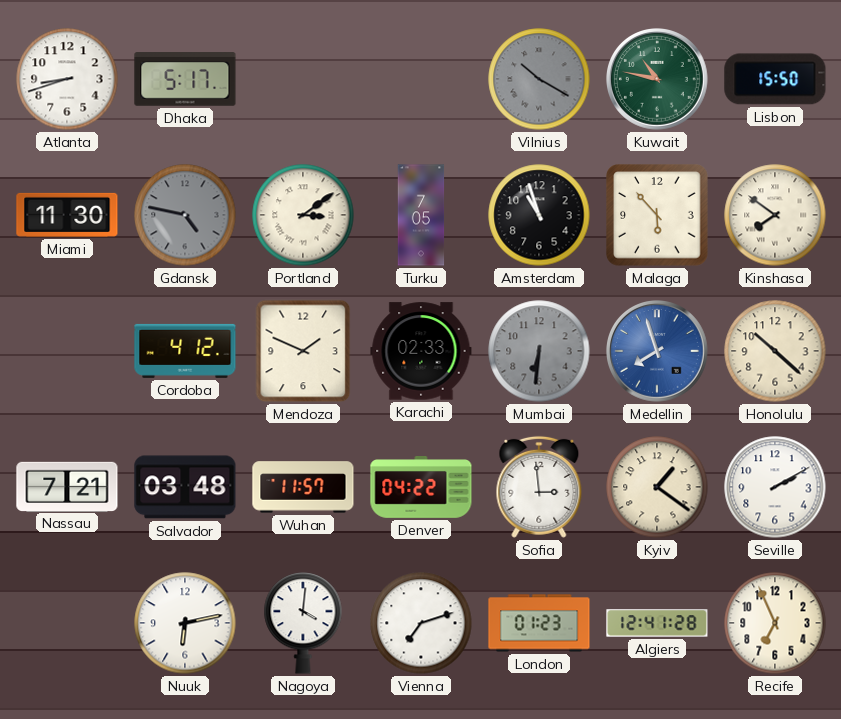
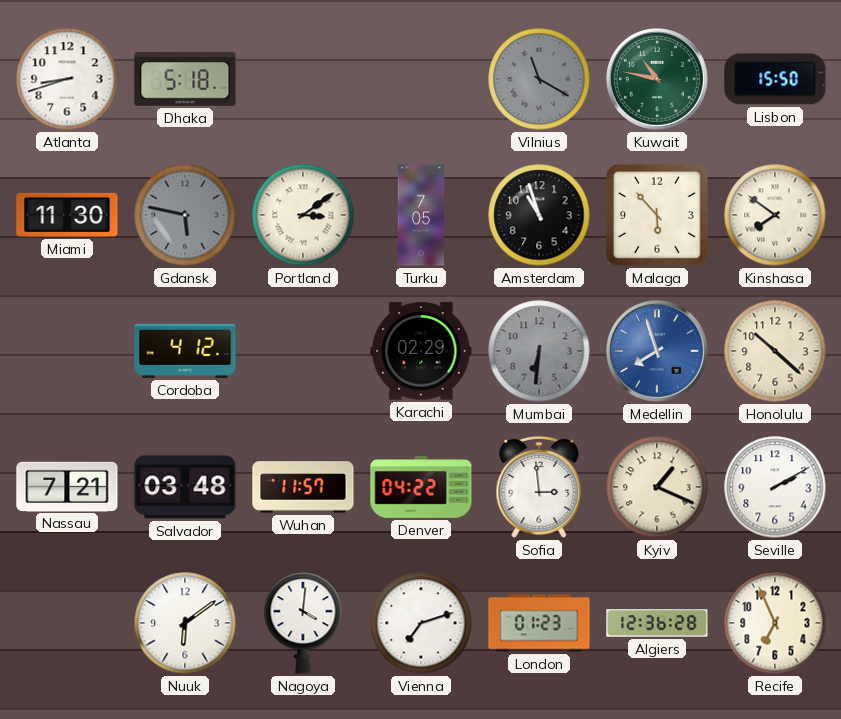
Dhaka: 5:17 -> 5:18
Vilnius: 10:20 -> 11:20
Gdansk: 4:47 -> 5:47
Mendoza: 1:49 -> none
Karachi: 02:33 -> 02:29
Kyiv: 1:21 -> 1:19
Nuuk: 6:13 -> 6:09
Algiers: 12:41 -> 12:36
